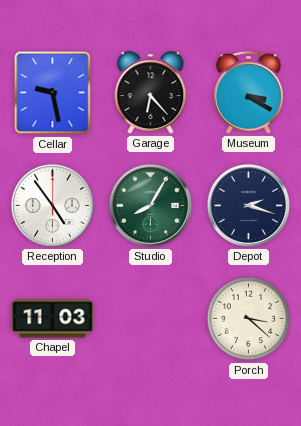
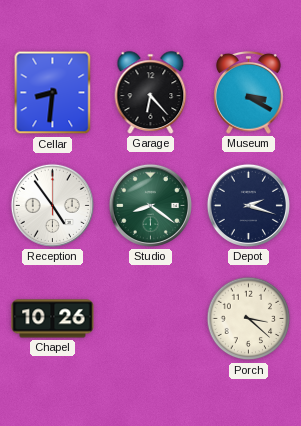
Cellar: 9:28 -> 8:31
Studio: 8:05 -> 8:21
Chapel: 11:03 -> 10:26
